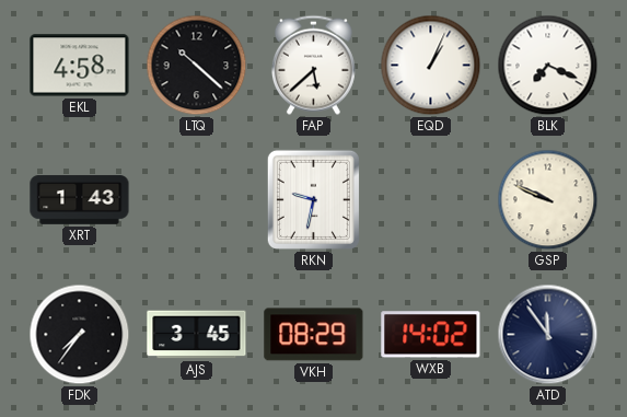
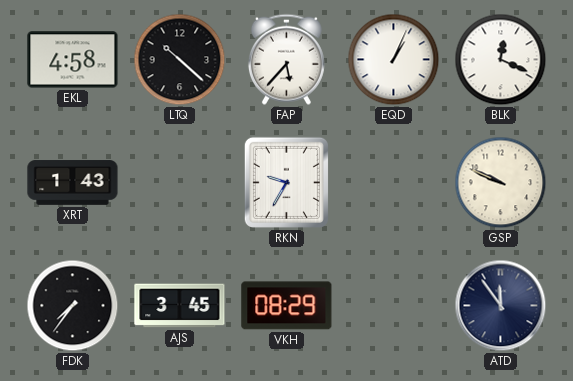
FAP: 5:38 -> 5:37
BLK: 7:19 -> 12:19
RKN: 9:32 -> 9:35
WXB: 14:02 -> none
